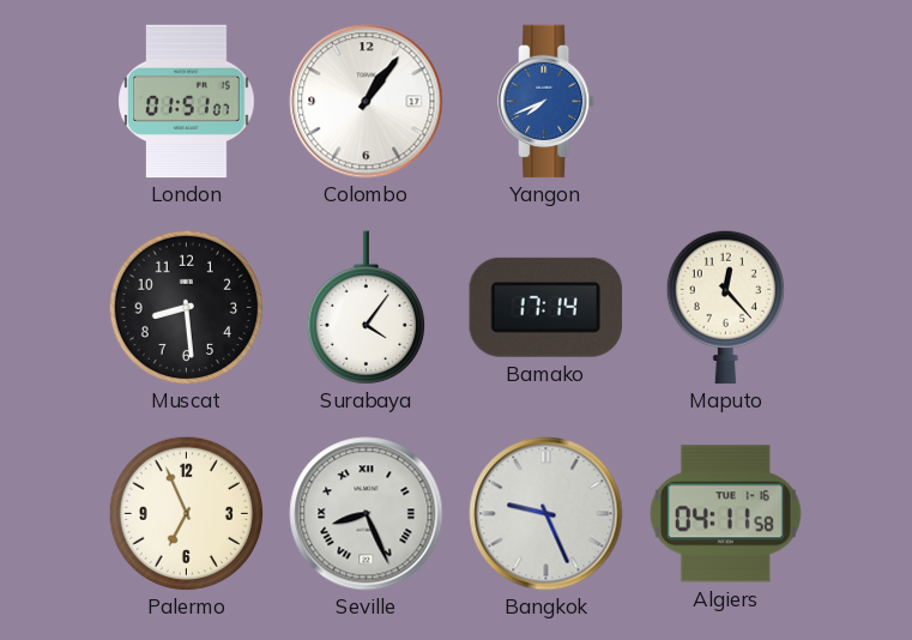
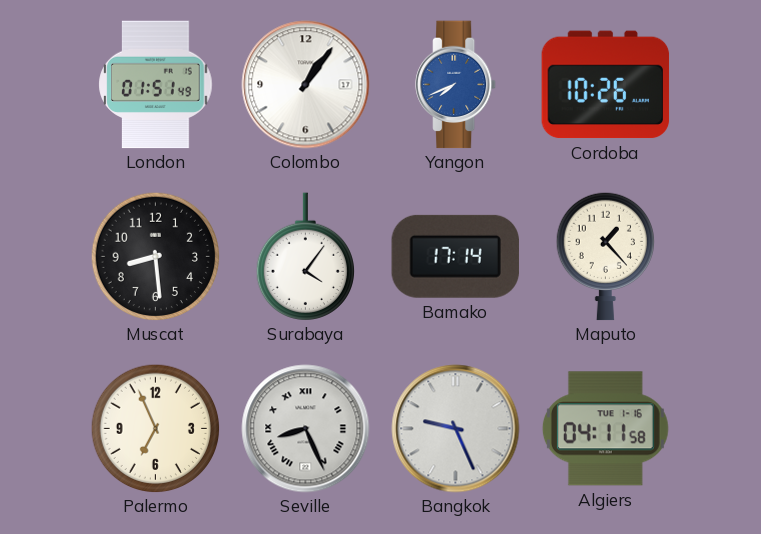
London: 01:51:07 -> 01:51:49
Cordoba: none -> 10:26
Maputo: 12:23 -> 1:23
